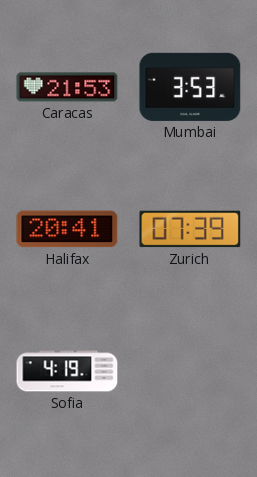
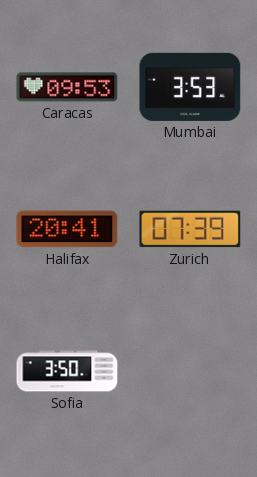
Caracas: 21:53 -> 09:53
Sofia: 4:19 -> 3:50
